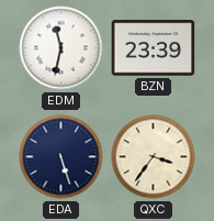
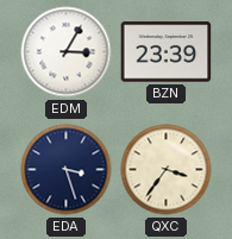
EDM: 11:32 -> 3:05
EDA: 5:27 -> 3:27
